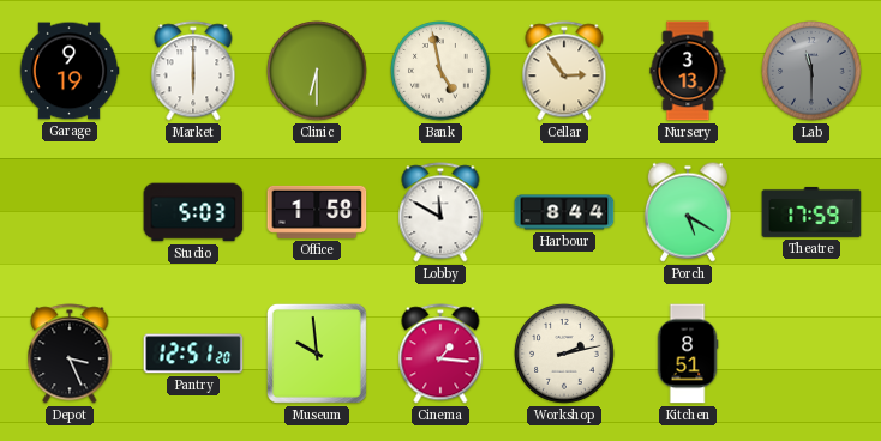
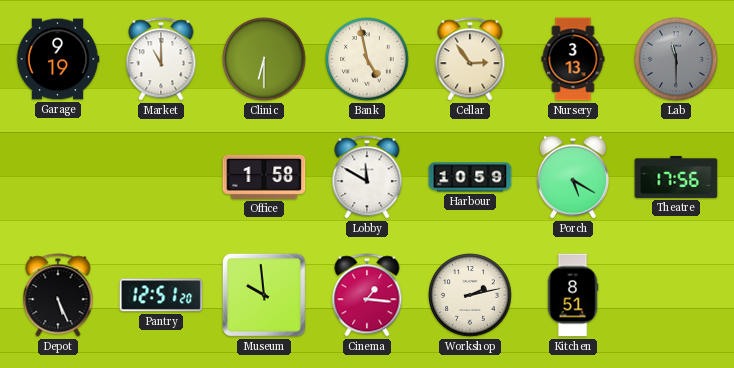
Market: 6:00 -> 11:00
Studio: 5:03 -> none
Harbour: 8:44 -> 10:59
Theatre: 17:59 -> 17:56
Depot: 3:26 -> 5:26
